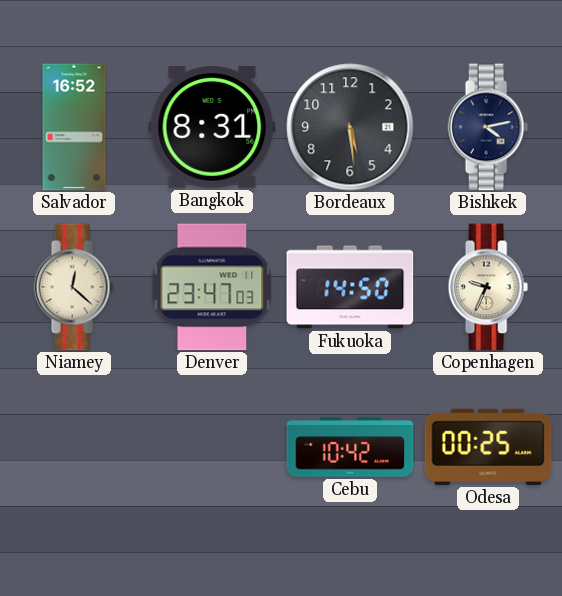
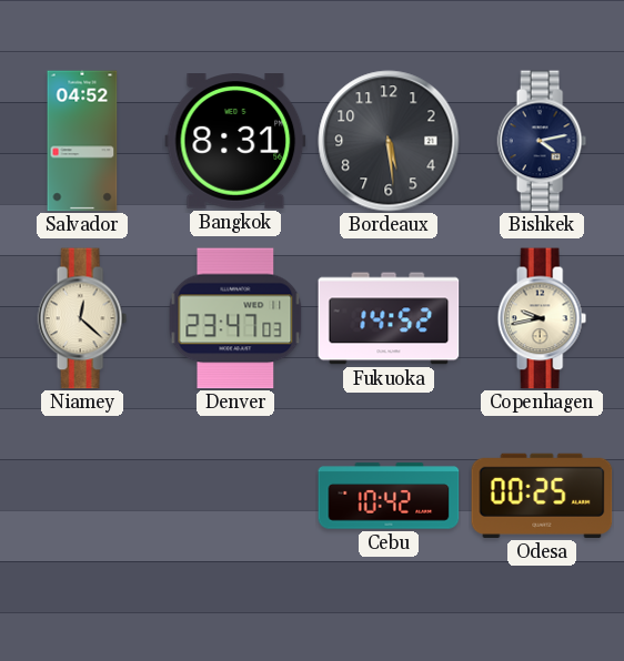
Salvador: 16:52 -> 04:52
Fukuoka: 14:50 -> 14:52
Copenhagen: 9:34 -> 9:43
